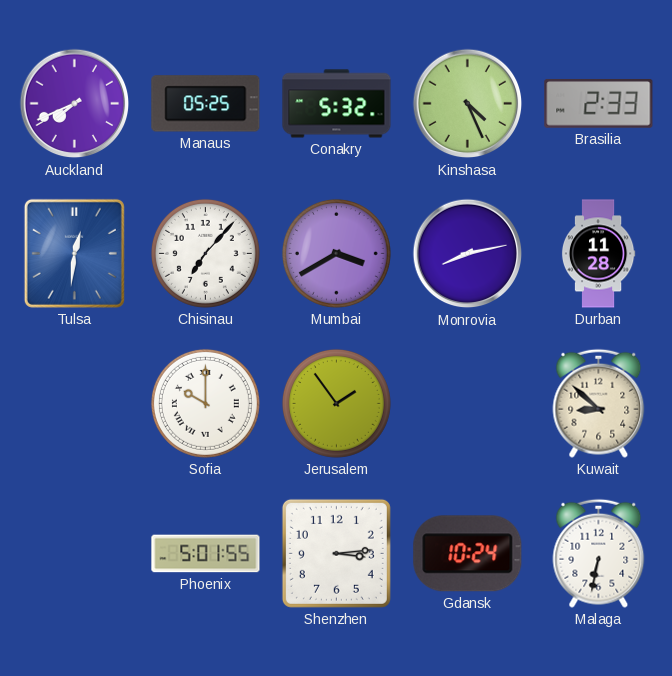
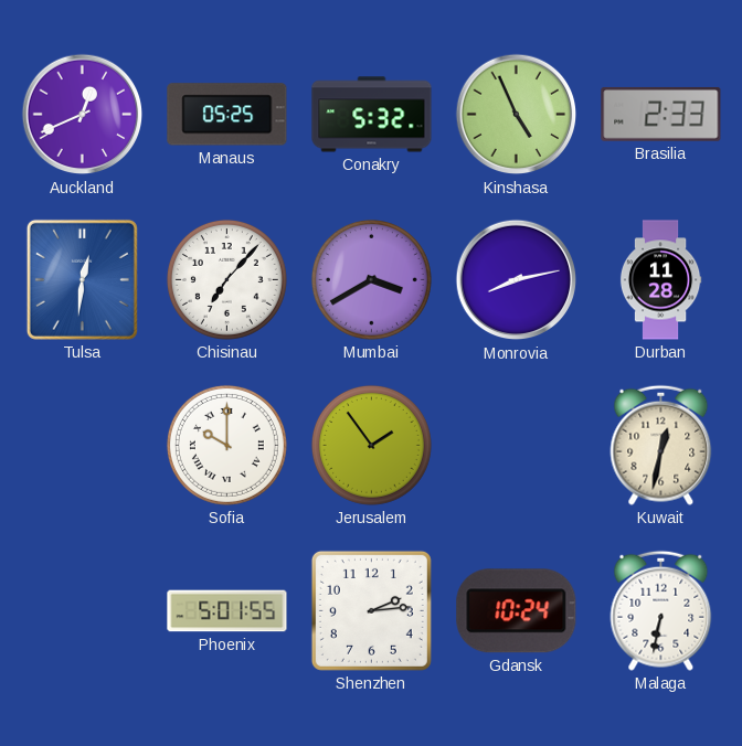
Auckland: 7:41 -> 12:41
Kinshasa: 4:26 -> 4:56
Kuwait: 8:52 -> 12:32
Shenzhen: 3:14 -> 2:14
